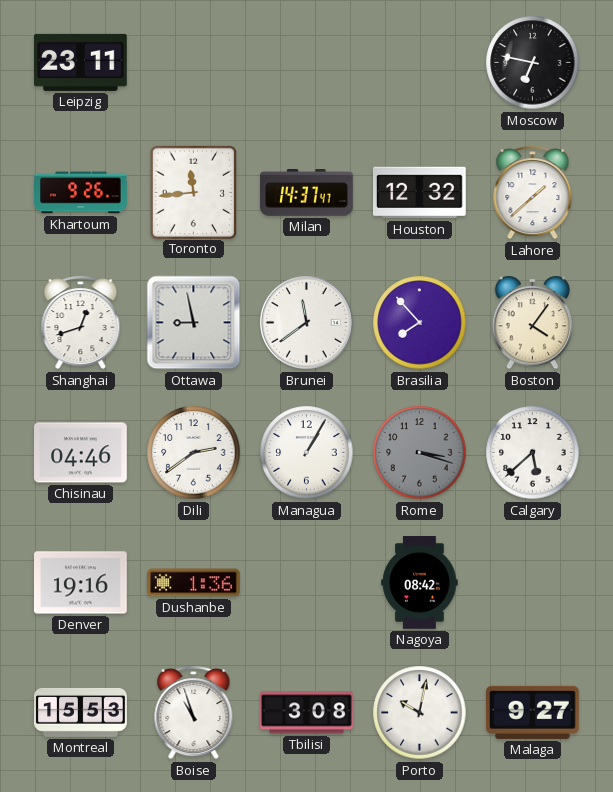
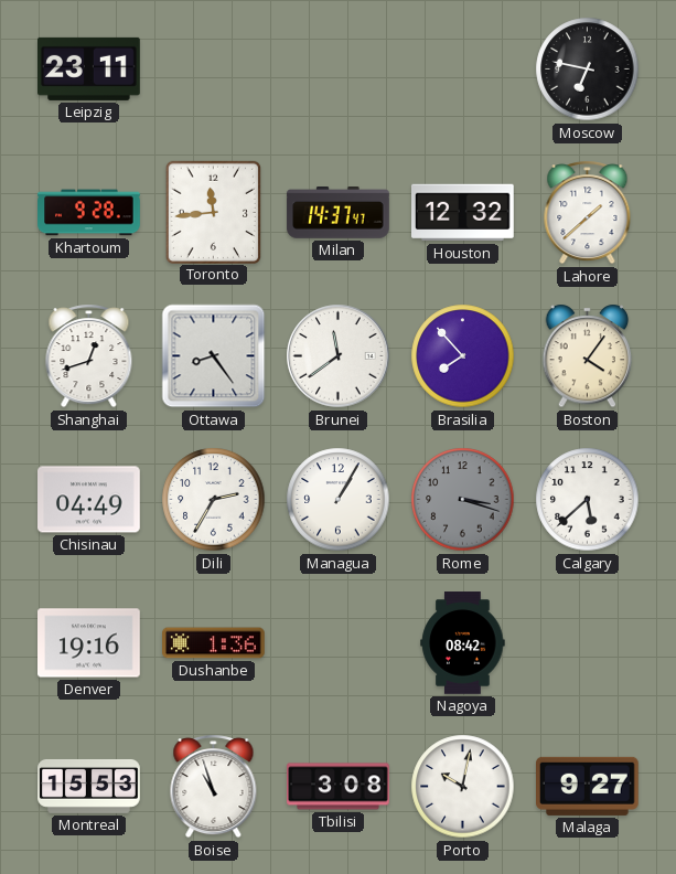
Khartoum: 9:26 -> 9:28
Ottawa: 8:58 -> 8:24
Chisinau: 04:46 -> 04:49
Dili: 2:39 -> 2:35
